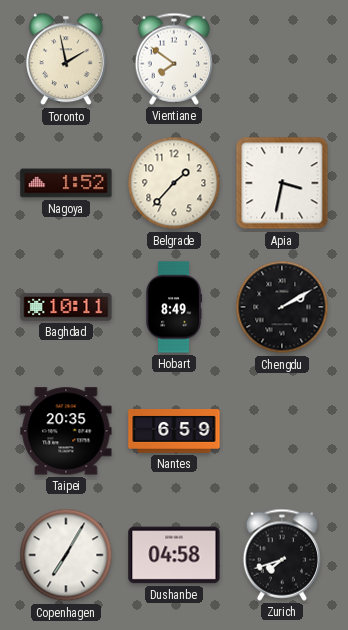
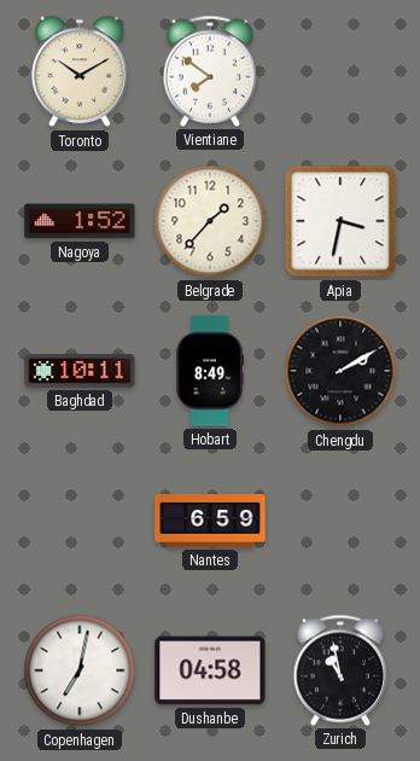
Toronto: 1:58 -> 10:10
Taipei: 20:35 -> none
Copenhagen: 7:05 -> 7:02
Zurich: 7:42 -> 10:58
